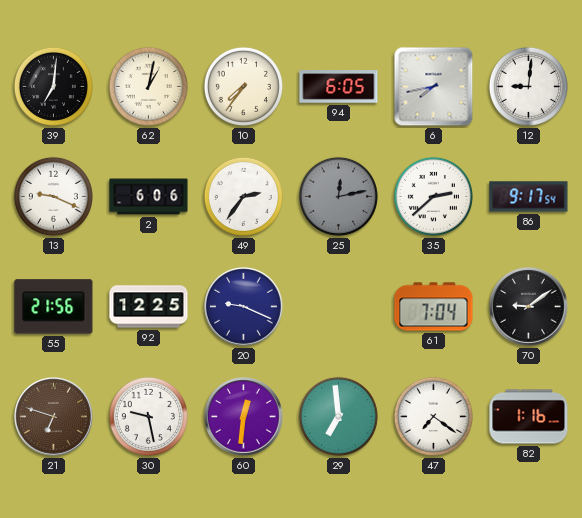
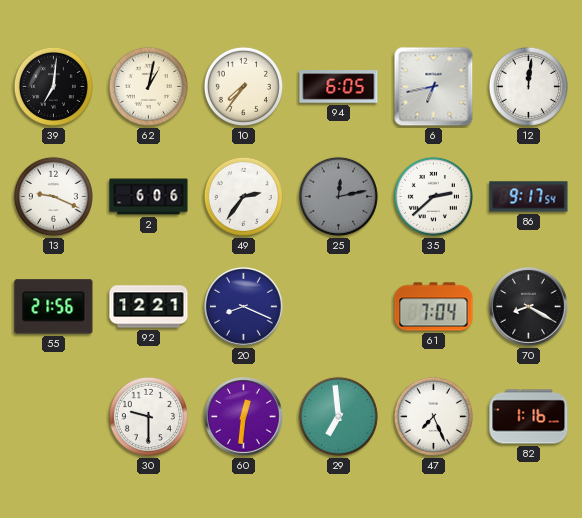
6: 7:43 -> 6:43
12: 9:01 -> 12:01
92: 12:25 -> 12:21
20: 9:19 -> 8:19
70: 9:09 -> 8:20
21: 6:48 -> none
30: 9:28 -> 9:30
47: 7:21 -> 7:26
